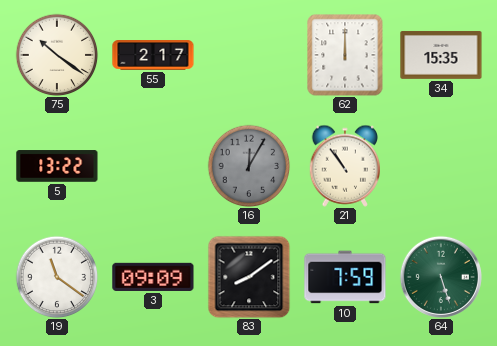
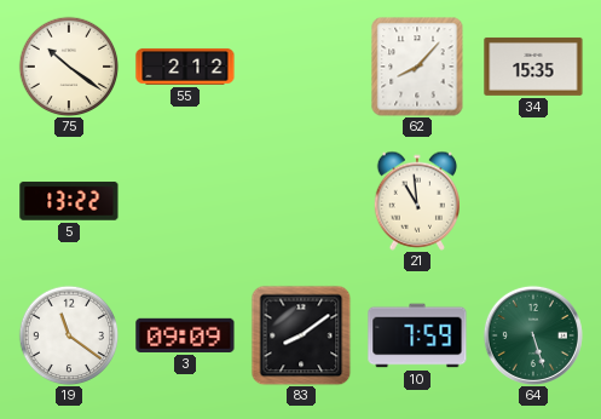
55: 2:17 -> 2:12
62: 12:00 -> 8:07
16: 12:05 -> none
21: 10:54 -> 10:59
